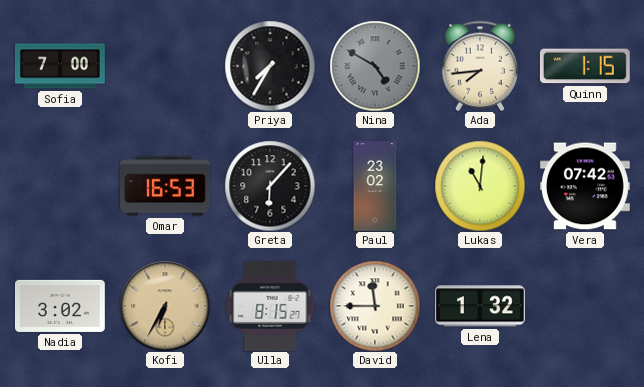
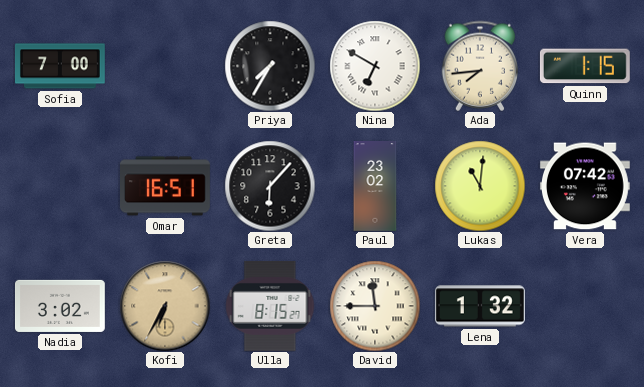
Nina: 4:50 -> 6:50
Nina dial: grey -> white
Omar: 16:53 -> 16:51
